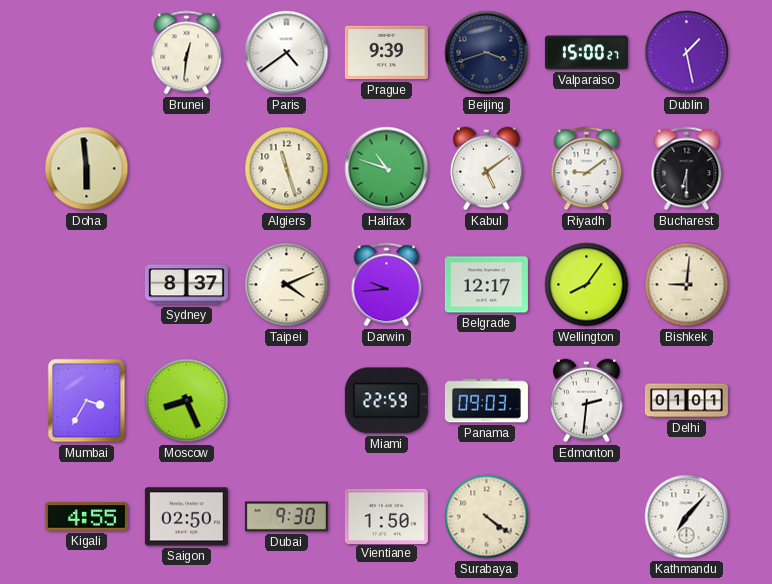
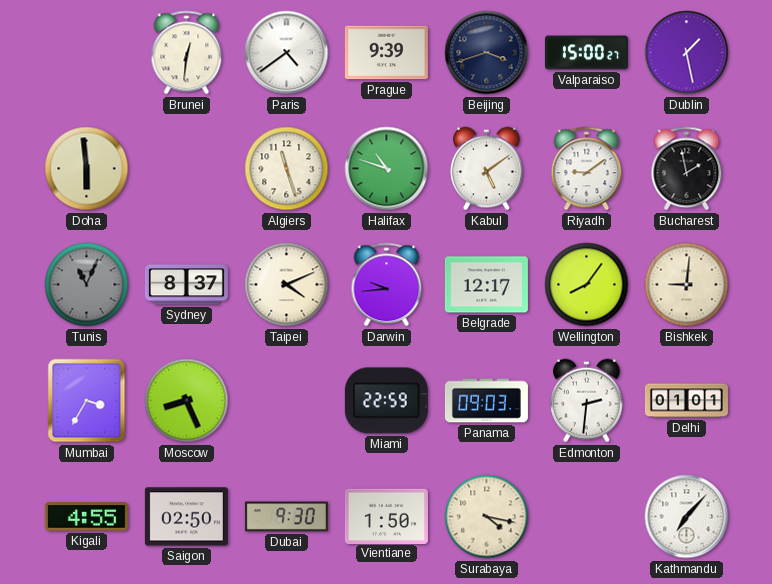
Bucharest: 6:30 -> 1:58
Tunis: none -> 11:04
Surabaya: 4:21 -> 4:17
